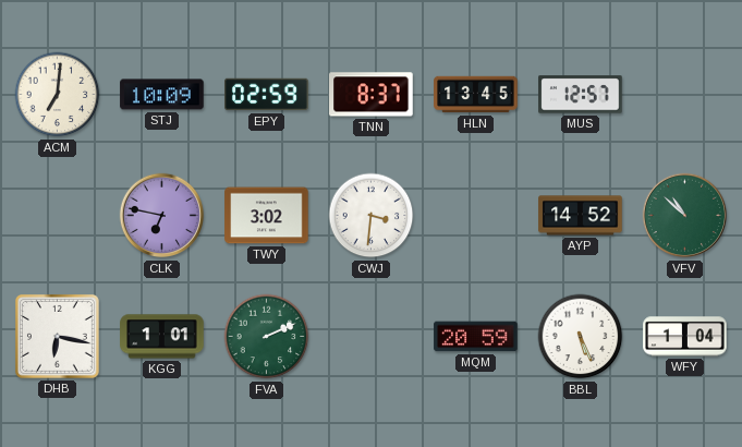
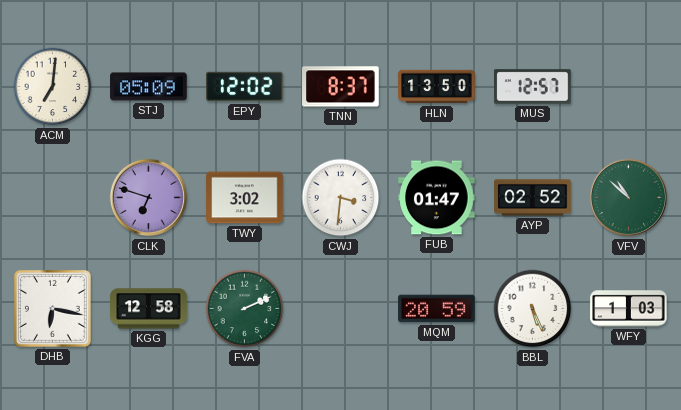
STJ: 10:09 -> 05:09
EPY: 02:59 -> 12:02
HLN: 13:45 -> 13:50
CLK: 6:47 -> 6:48
FUB: none -> 01:47
AYP: 14:52 -> 02:52
KGG: 1:01 -> 12:58
WFY: 1:04 -> 1:03
